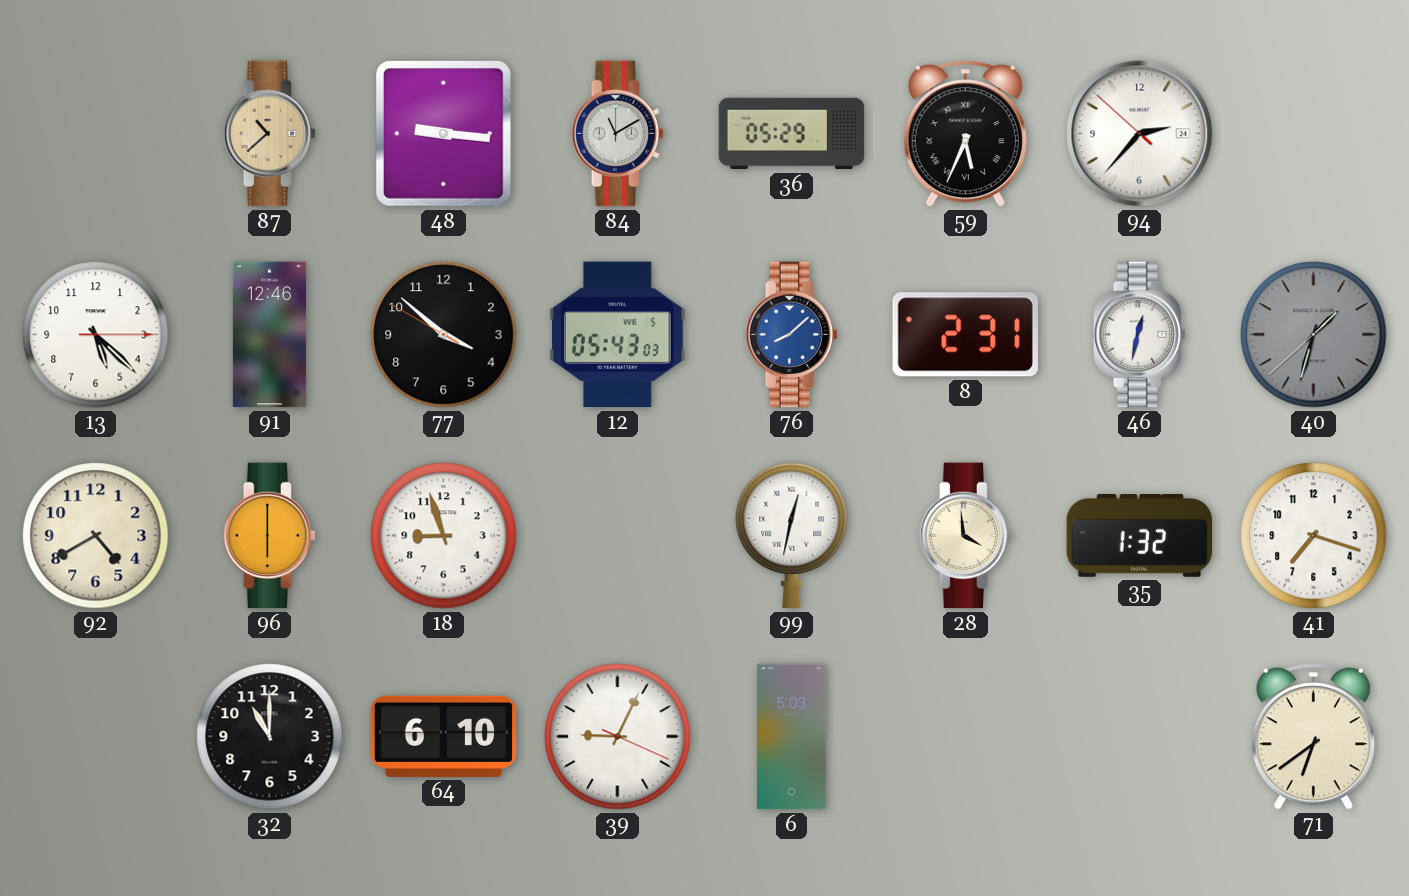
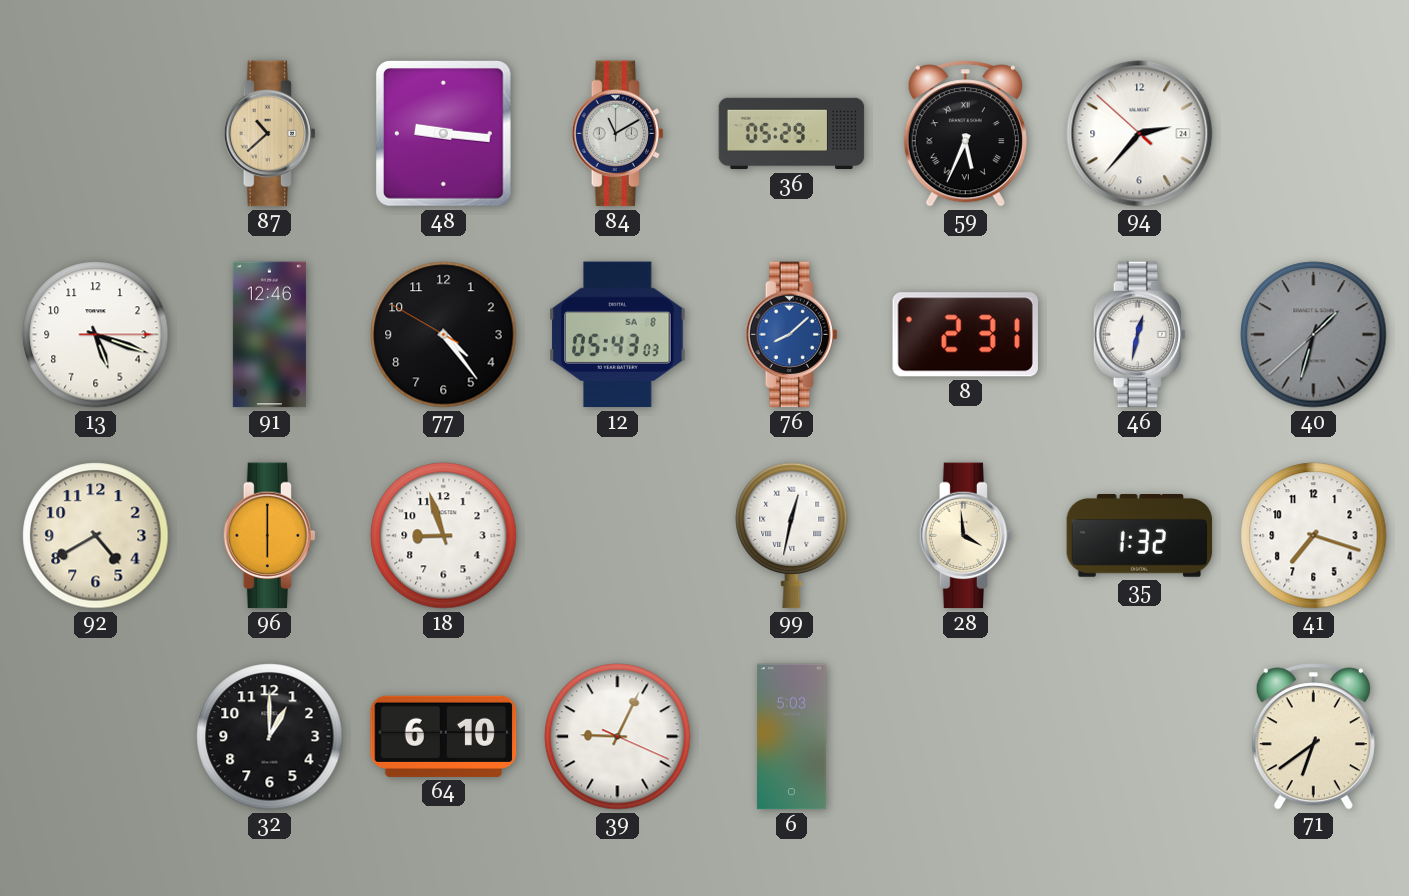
13: 5:22 -> 5:18
77: 3:51 -> 4:23
12 date: WE 5 -> SA 8
32: 11:00 -> 1:00
